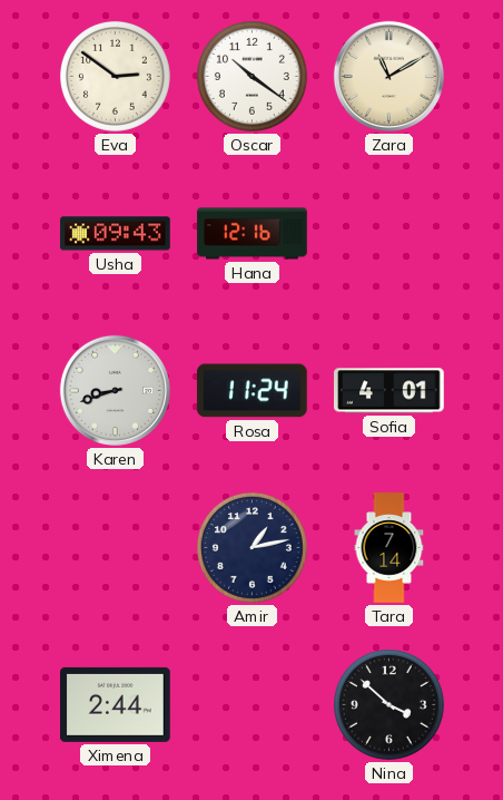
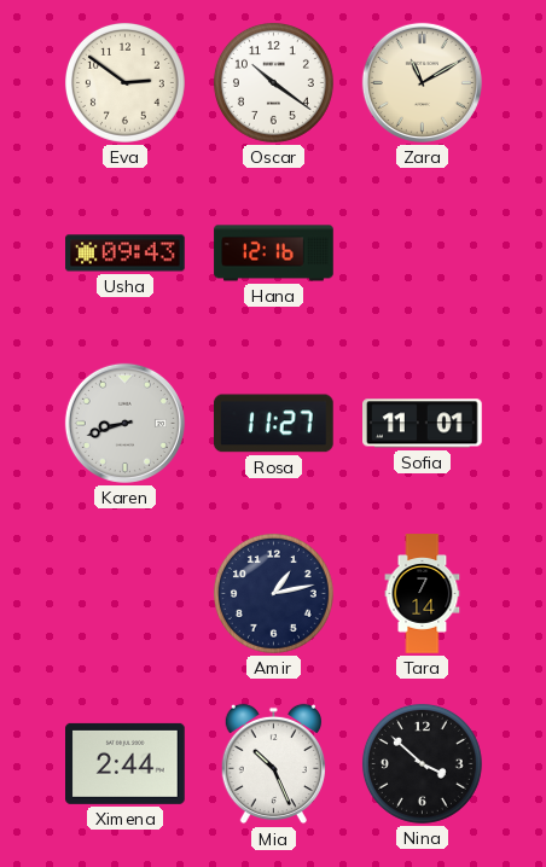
Rosa: 11:24 -> 11:27
Sofia: 4:01 -> 11:01
Mia: none -> 10:26
